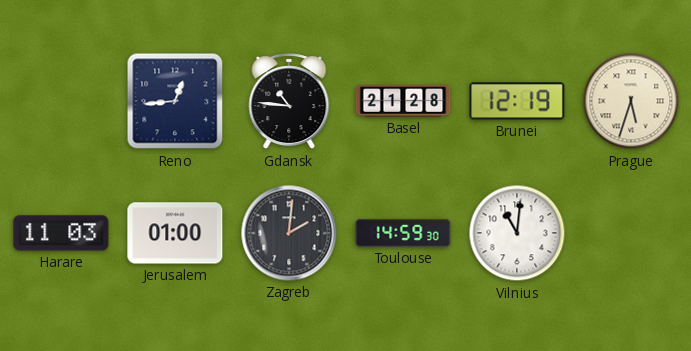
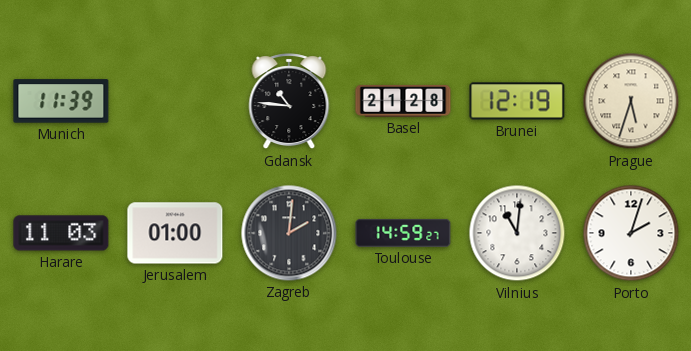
Munich: none -> 11:39
Reno: 12:44 -> none
Toulouse: 14:59:30 -> 14:59:27
Porto: none -> 2:03
